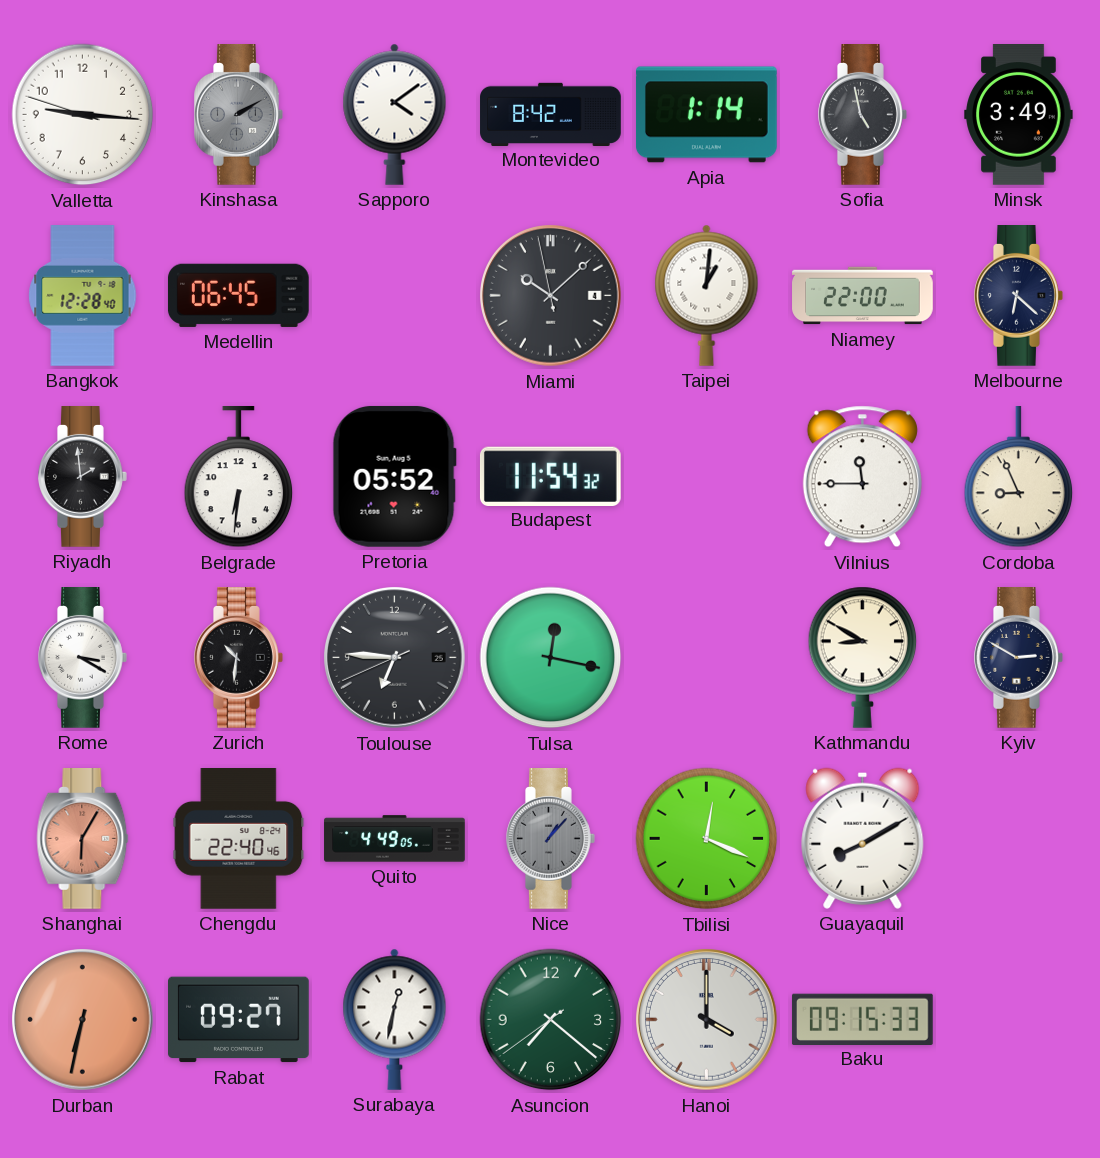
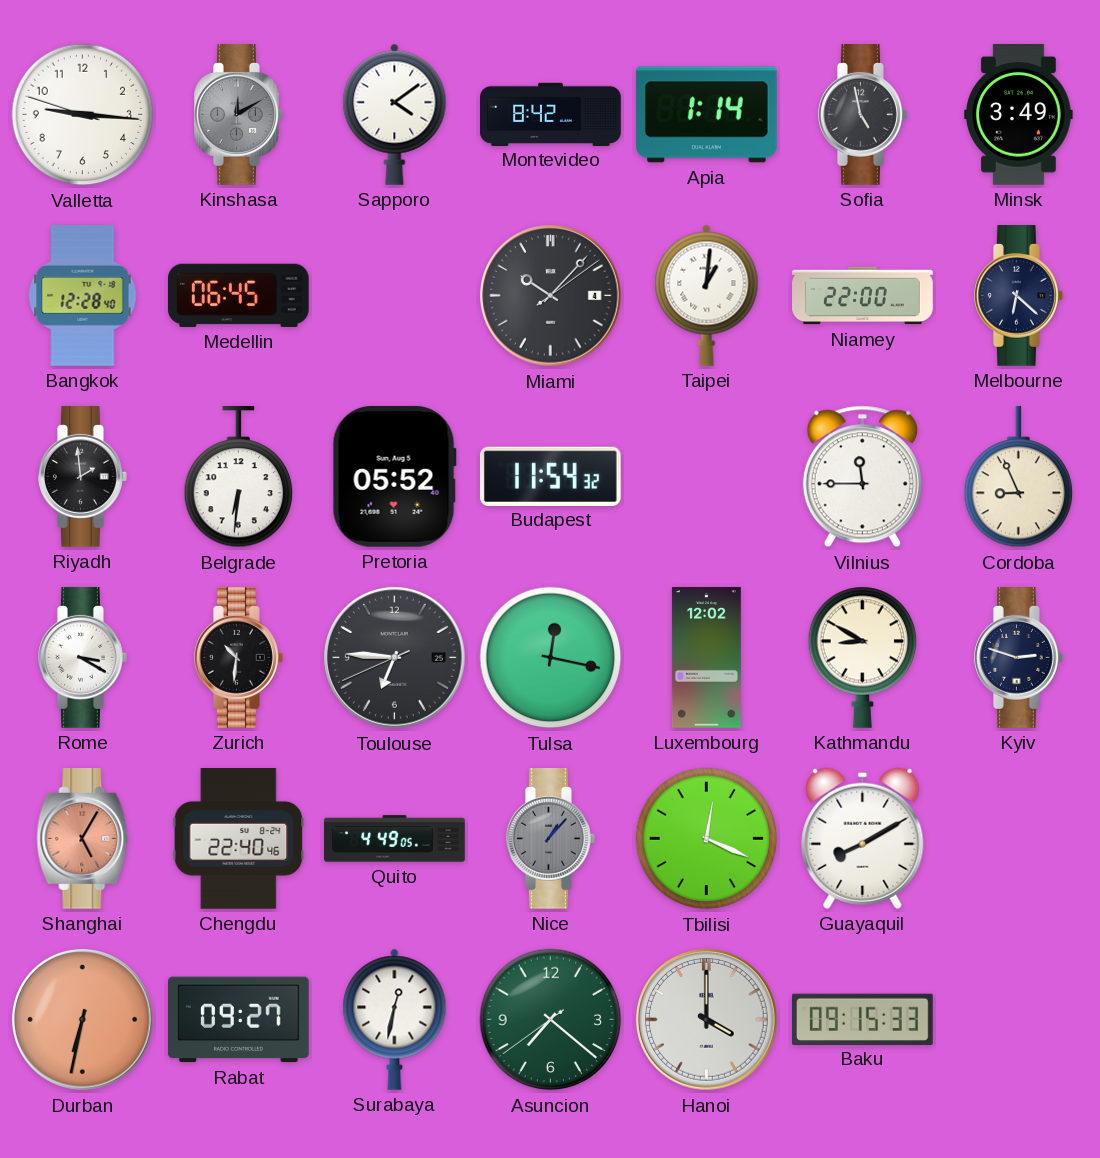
Kinshasa: 2:10 -> 12:10
Miami: 10:07:58 -> 10:07:09
Luxembourg: none -> 12:02
Kyiv: 2:50 -> 2:48
Shanghai: 6:05 -> 5:05
